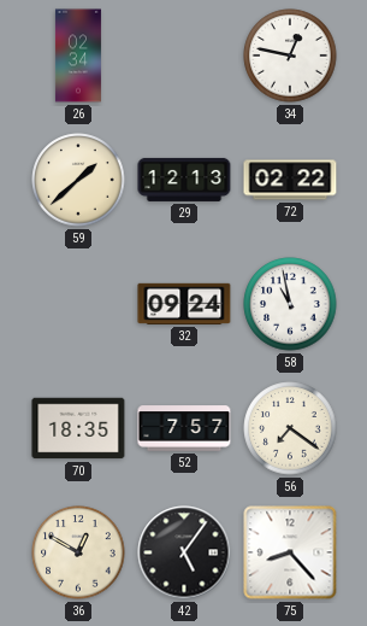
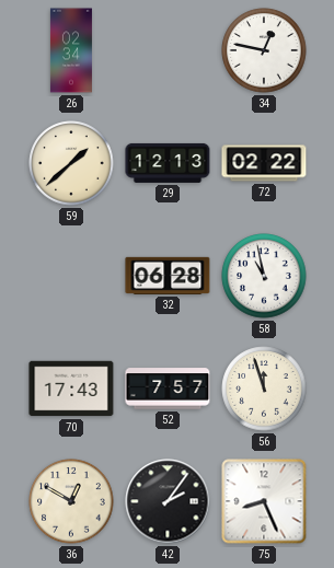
32: 09:24 -> 06:28
70: 18:35 -> 17:43
56: 7:21 -> 11:57
42: 5:06 -> 2:06
75: 8:23 -> 8:26
